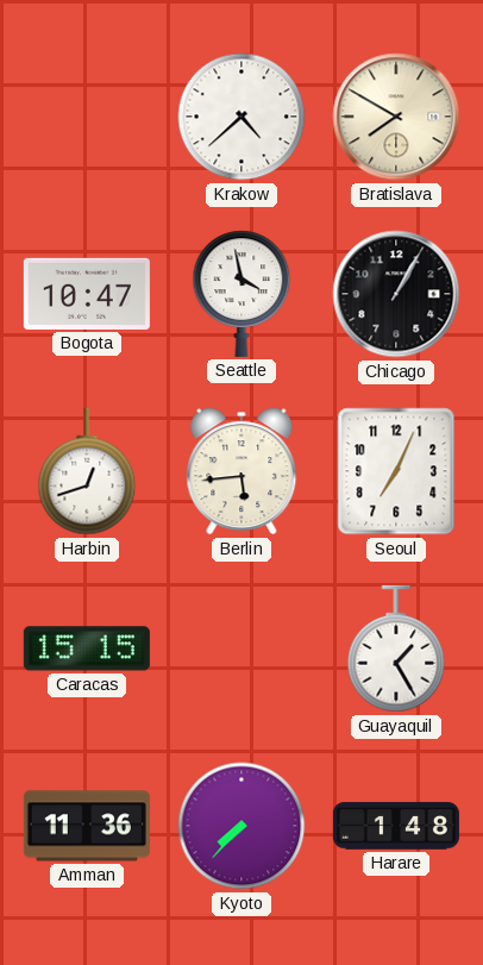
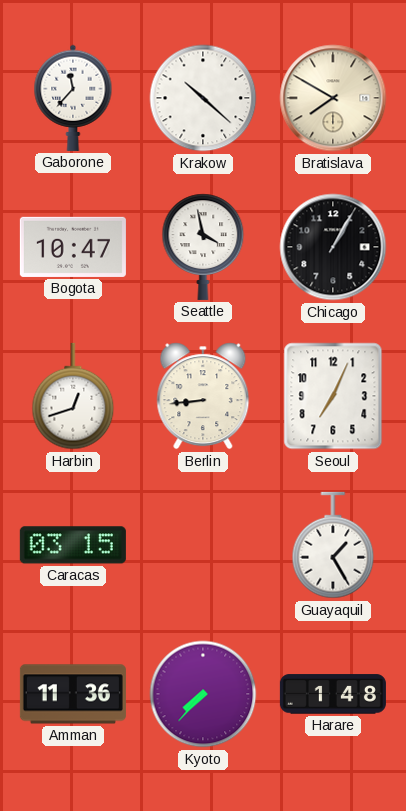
Gaborone: none -> 11:37
Krakow: 4:38 -> 10:22
Berlin: 5:44 -> 8:44
Caracas: 15:15 -> 03:15
